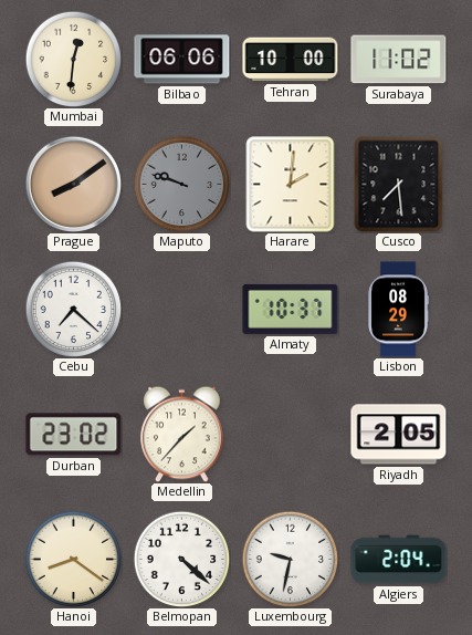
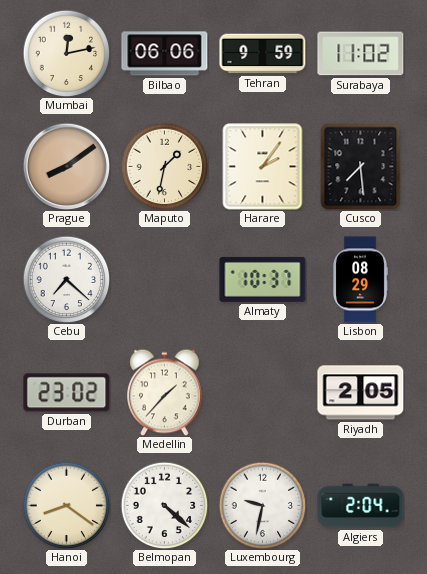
Mumbai: 12:31 -> 12:13
Tehran: 10:00 -> 9:59
Maputo: 9:48 -> 1:32
Maputo dial: grey -> cream
Harare: 2:01 -> 2:06
